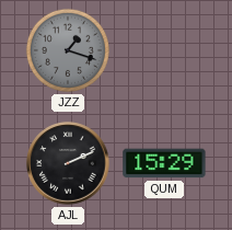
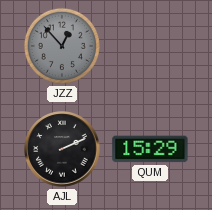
JZZ: 1:18 -> 12:53
